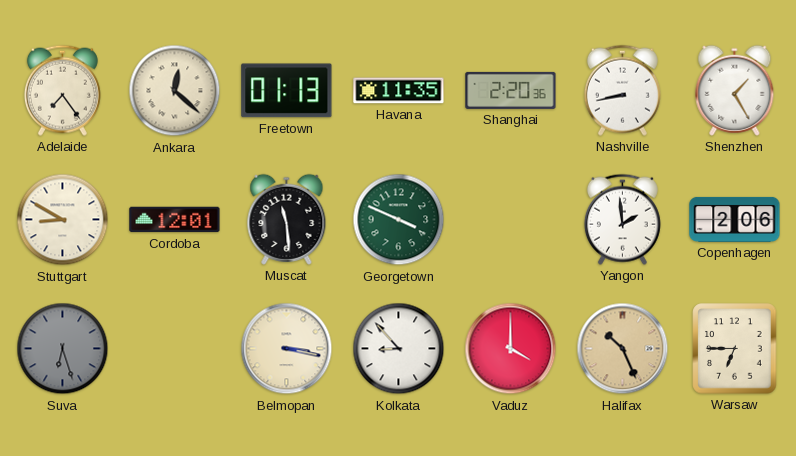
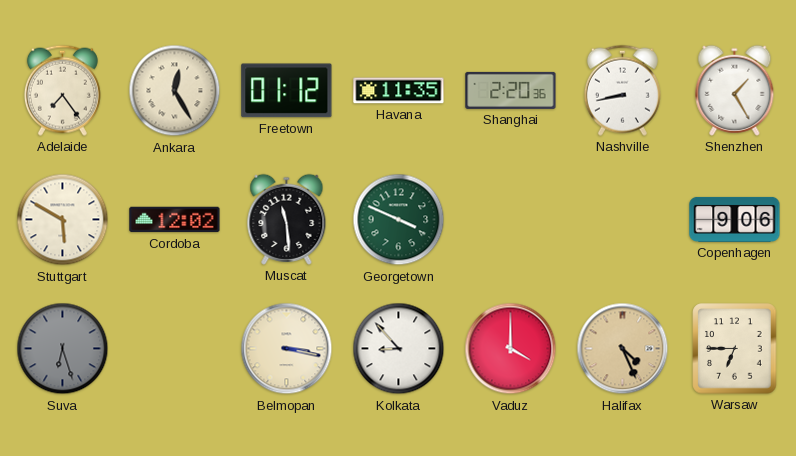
Ankara: 12:22 -> 12:25
Freetown: 01:13 -> 01:12
Stuttgart: 8:50 -> 5:50
Cordoba: 12:01 -> 12:02
Yangon: 1:59 -> none
Copenhagen: 2:06 -> 9:06
Halifax: 10:26 -> 4:26
